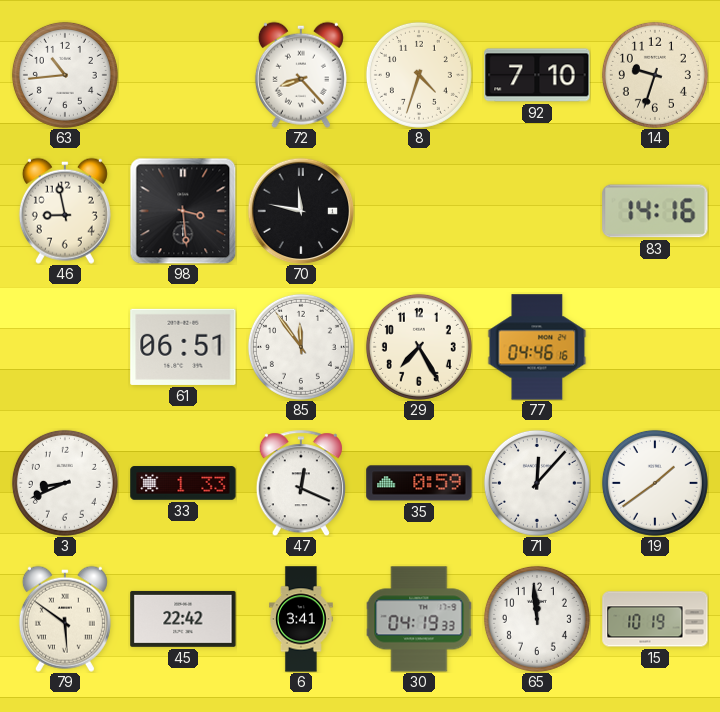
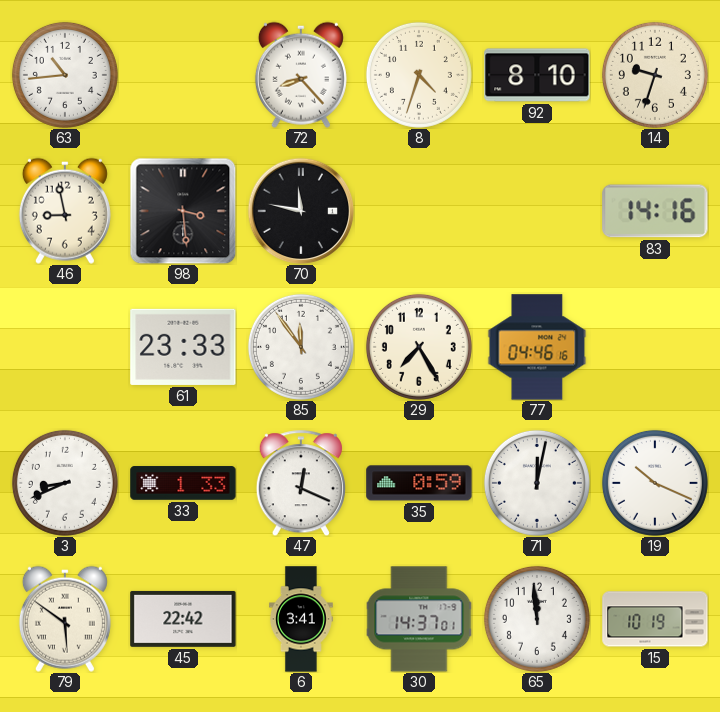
92: 7:10 -> 8:10
61: 06:51 -> 23:33
71: 12:07 -> 12:02
19: 1:39 -> 10:19
30: 04:19 -> 14:37
